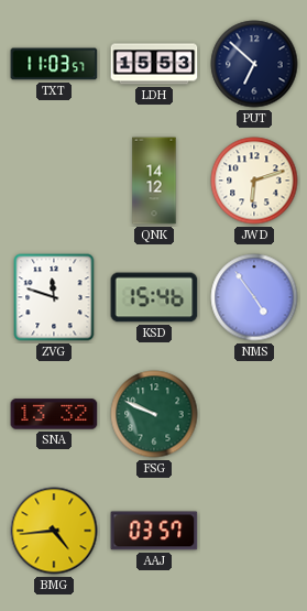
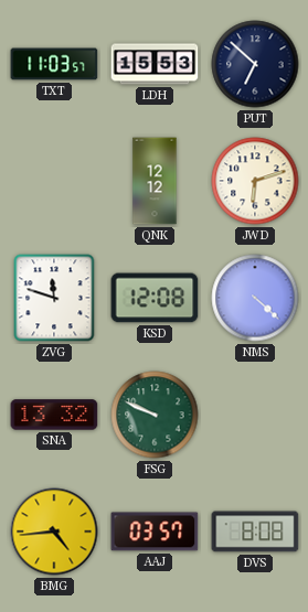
QNK: 14:12 -> 12:12
KSD: 15:46 -> 12:08
NMS: 4:54 -> 4:22
DVS: none -> 8:08
